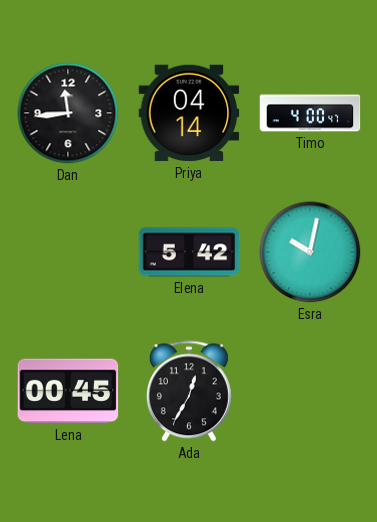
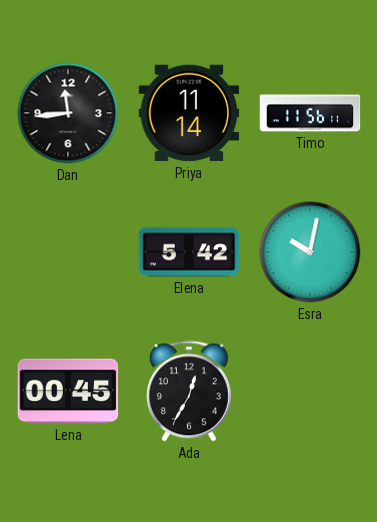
Priya: 04:14 -> 11:14
Timo: 4:00 -> 11:56
